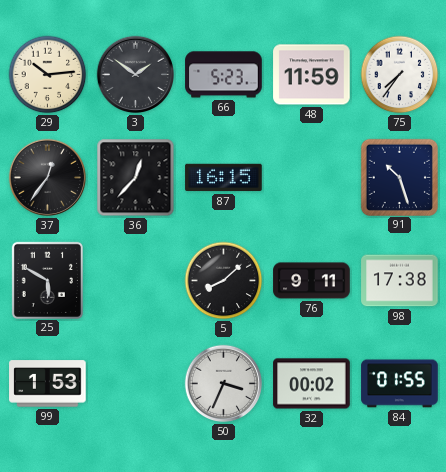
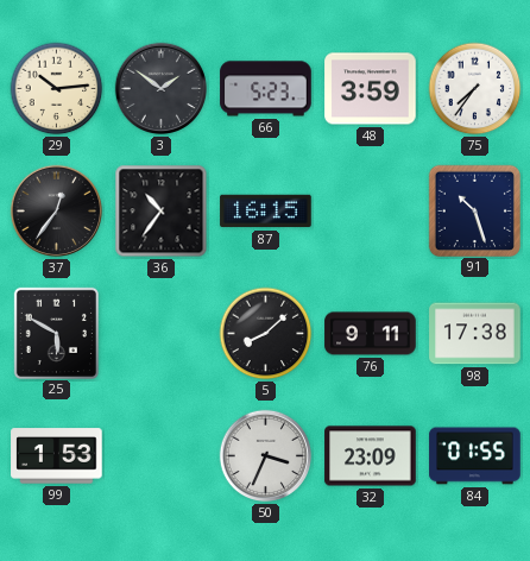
48: 11:59 -> 3:59
36: 12:37 -> 10:36
32: 00:02 -> 23:09
